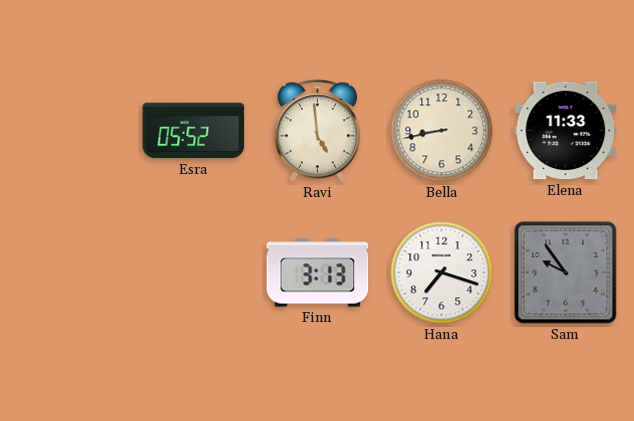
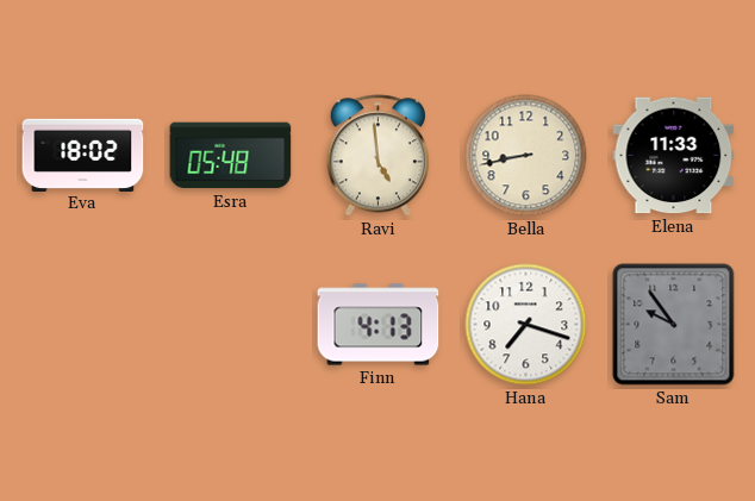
Eva: none -> 18:02
Esra: 05:52 -> 05:48
Finn: 3:13 -> 4:13
